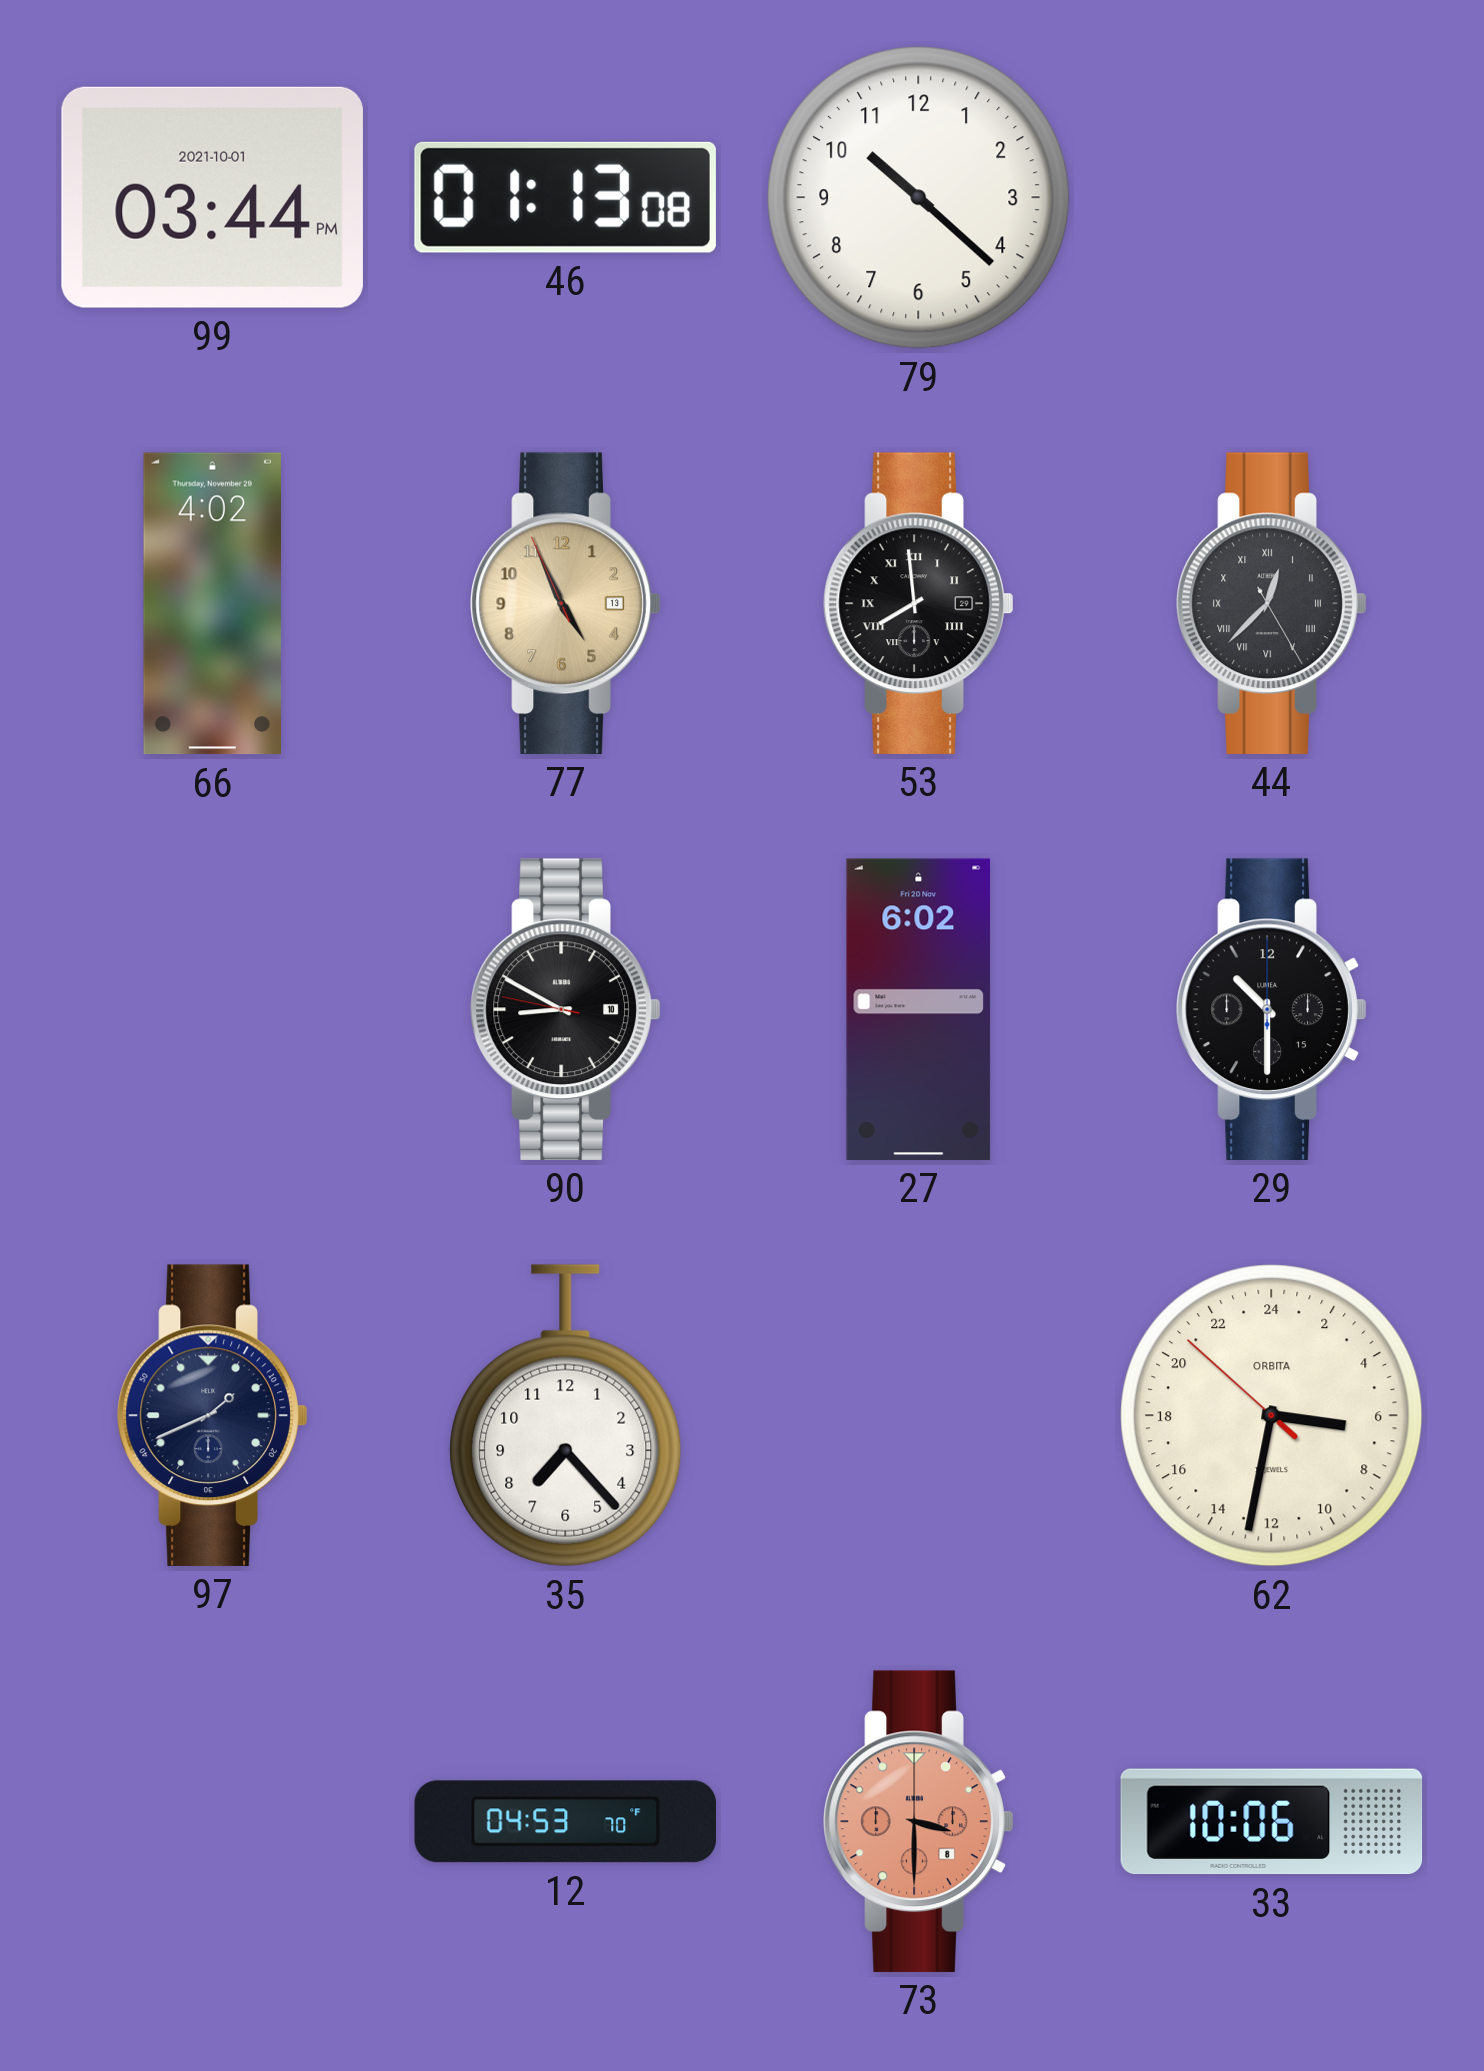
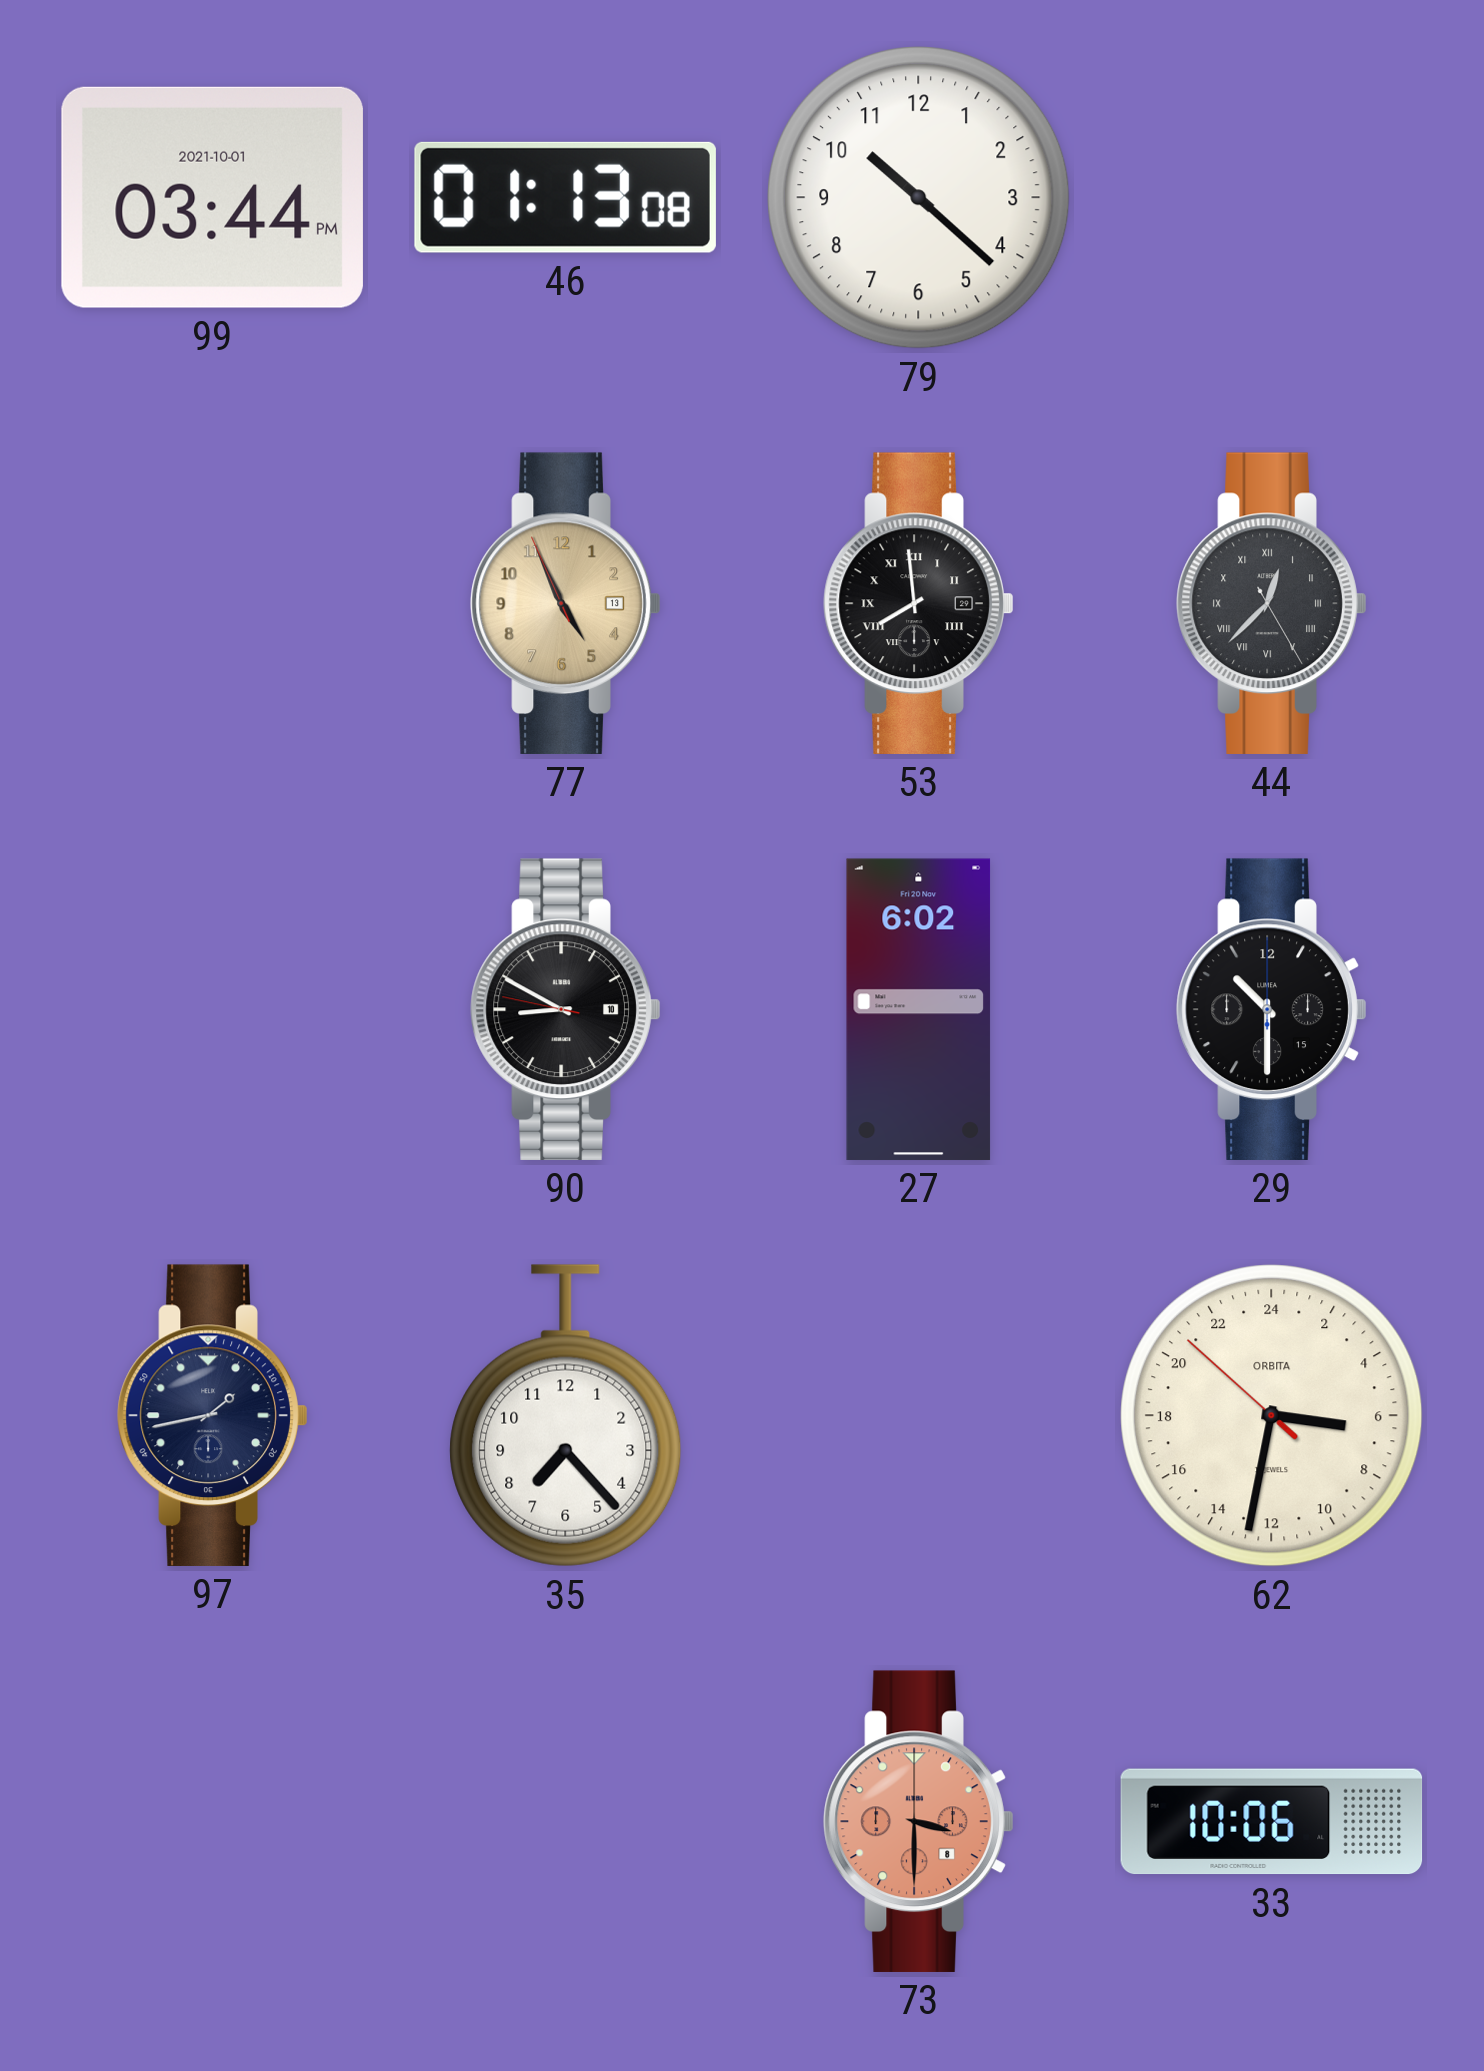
66: 4:02 -> none
97: 1:41 -> 1:43
12: 04:53 -> none
